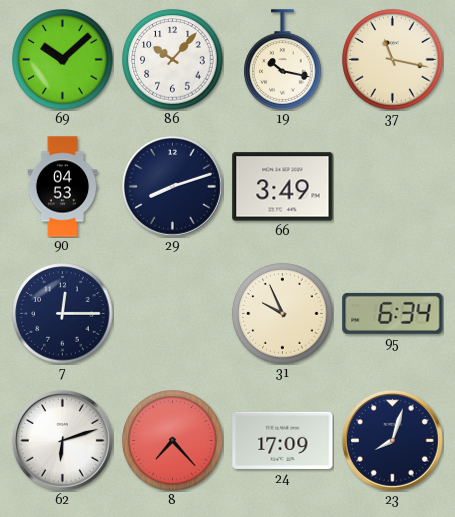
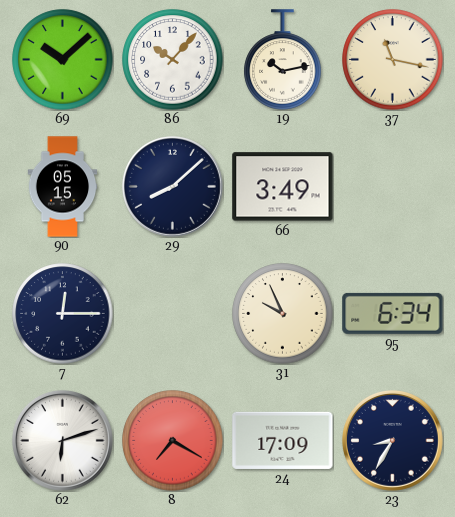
19: 10:17 -> 10:13
90: 04:53 -> 05:15
29: 8:12 -> 8:08
8: 7:23 -> 7:20
23: 8:03 -> 8:35
